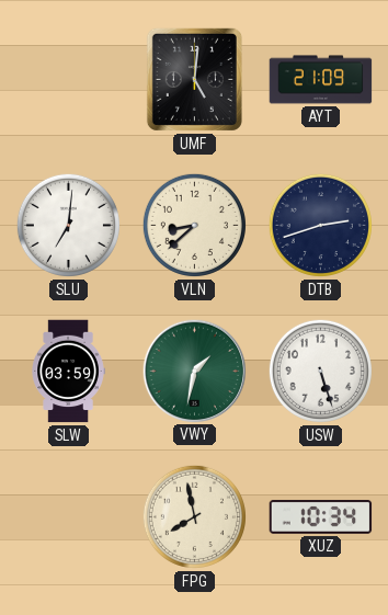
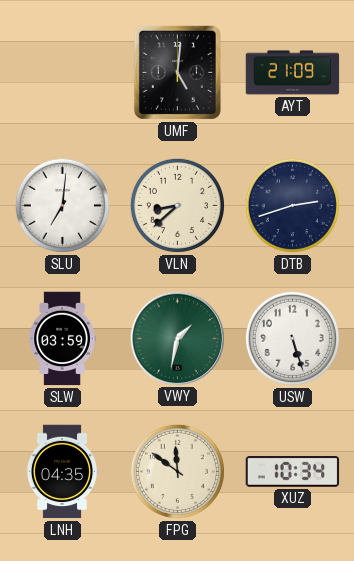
LNH: none -> 04:35
FPG: 7:58 -> 11:51
